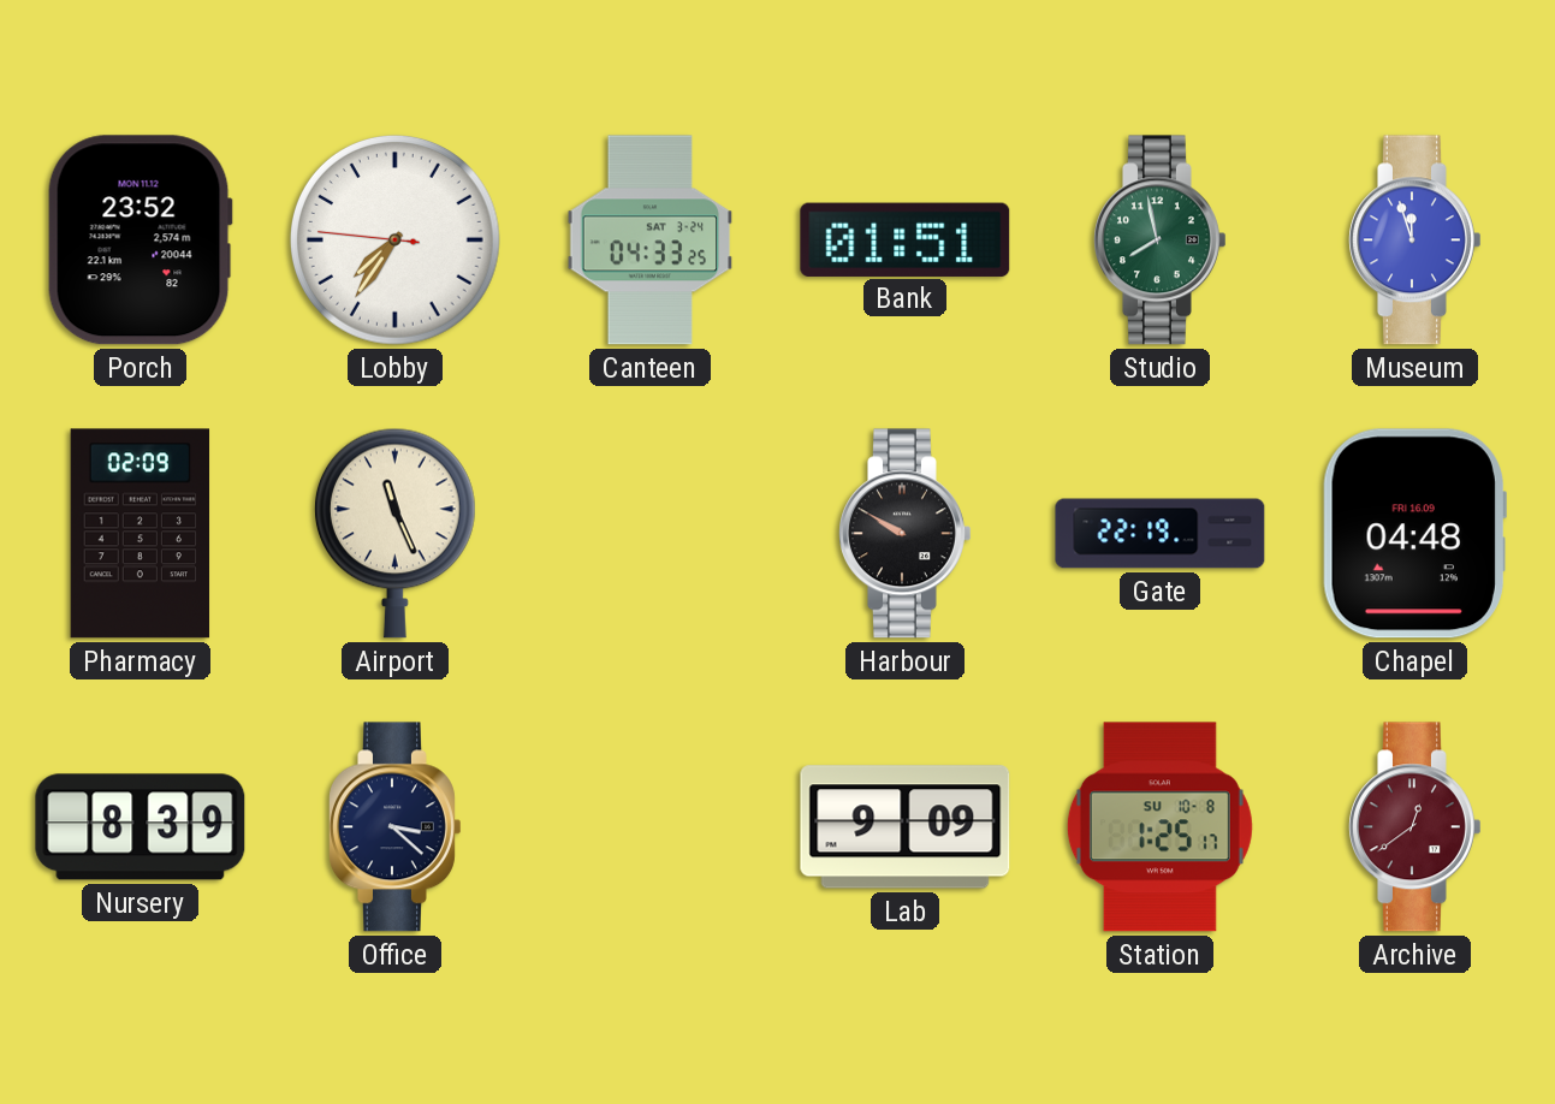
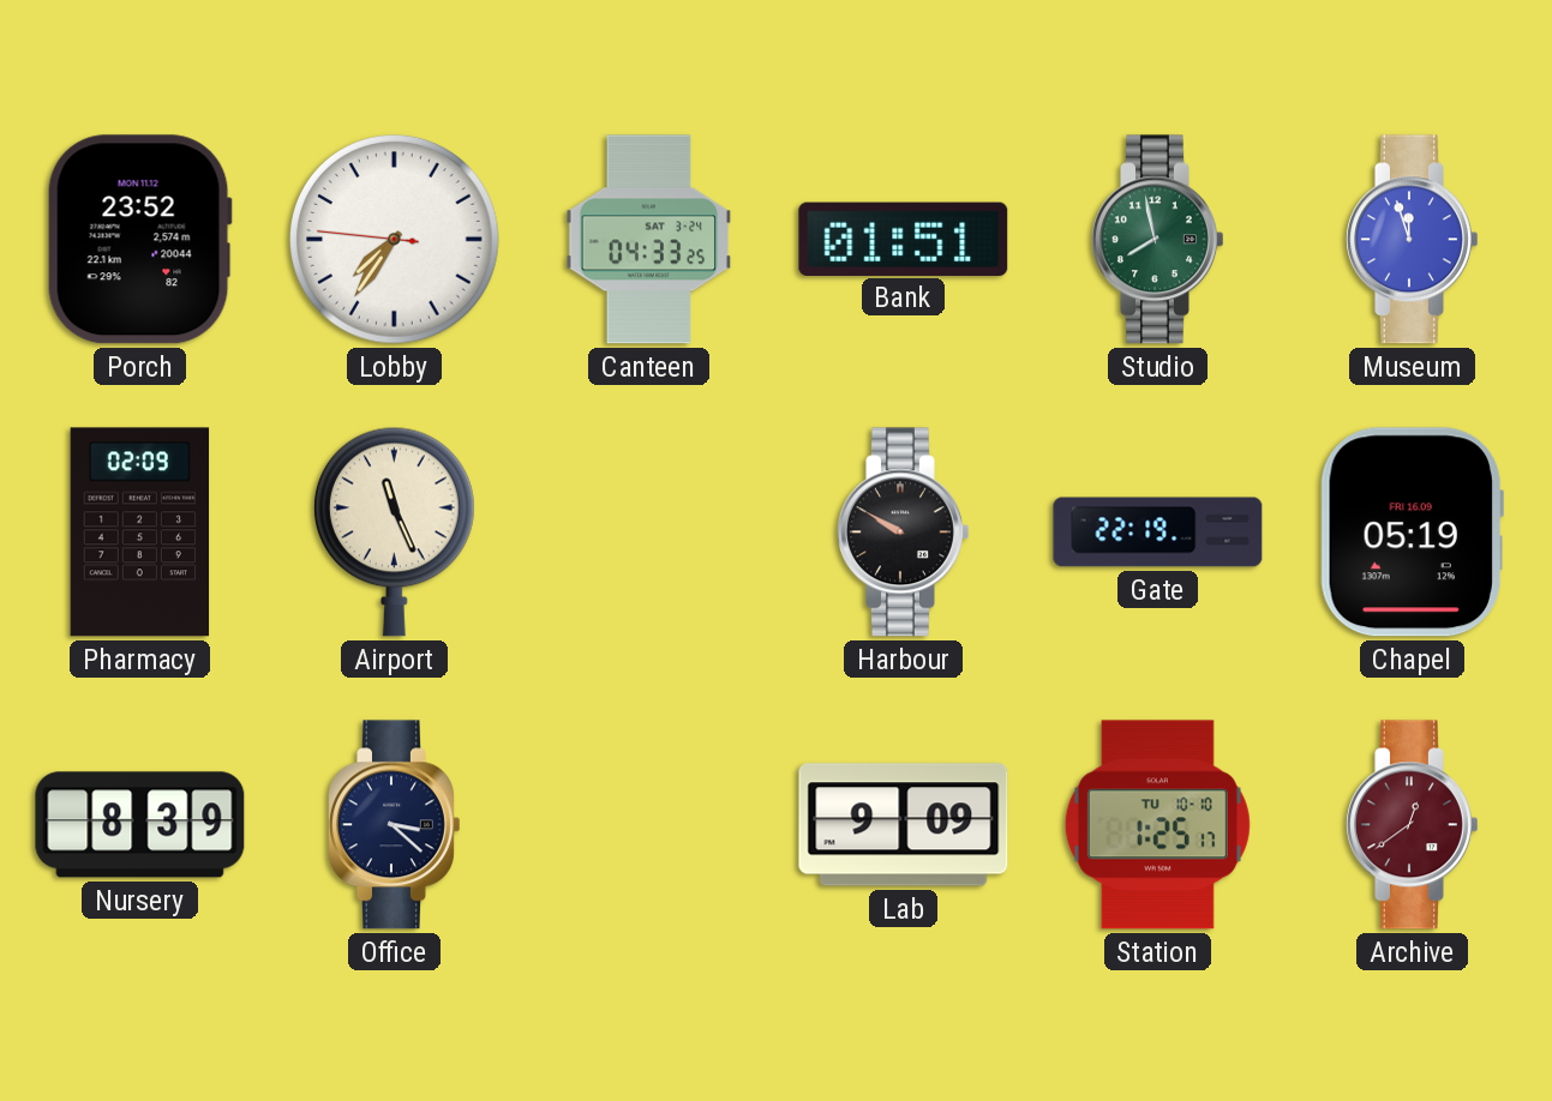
Chapel: 04:48 -> 05:19
Station date: SU 10-8 -> TU 10-10
